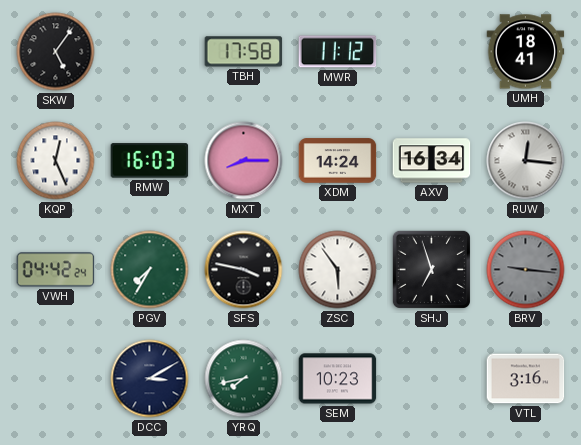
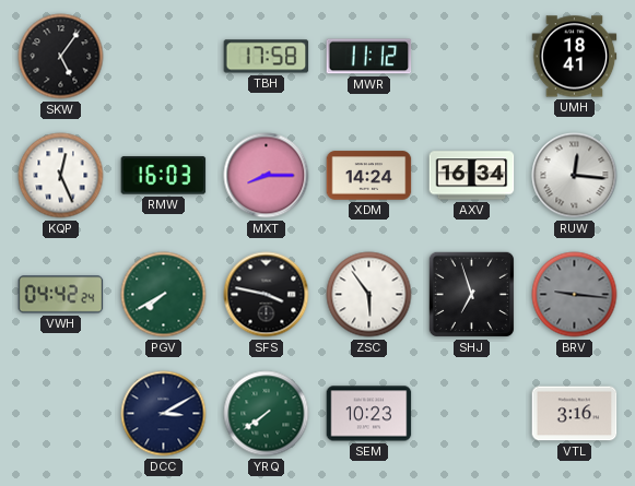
PGV: 7:35 -> 7:40
YRQ: 7:43 -> 7:39
